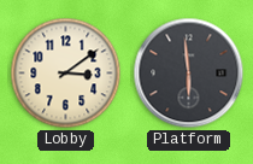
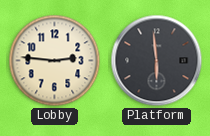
Lobby: 3:09 -> 2:46
